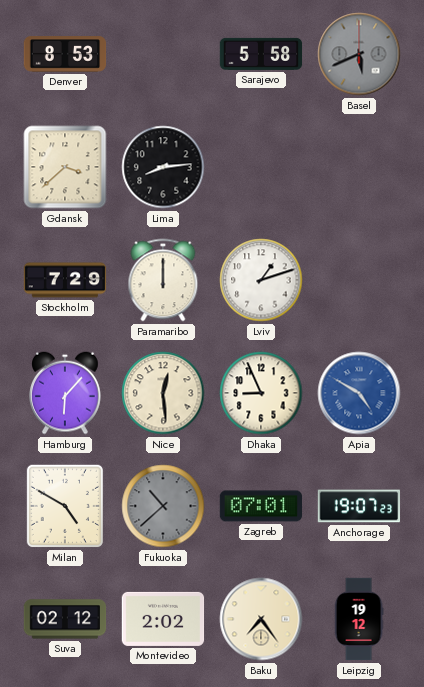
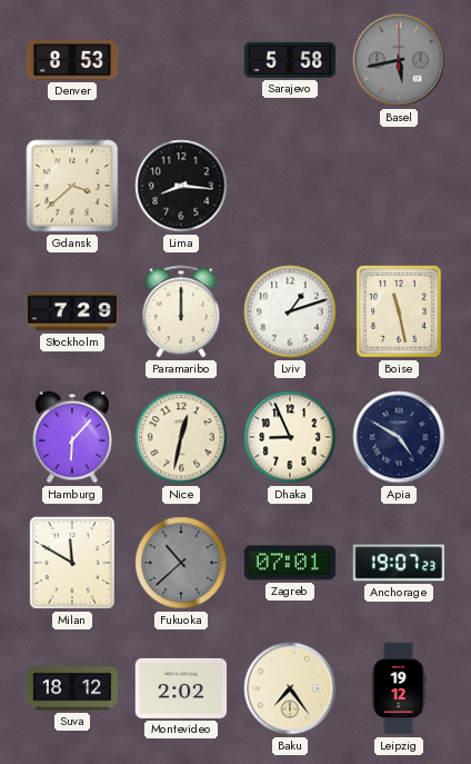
Basel: 5:41 -> 5:43
Lima: 8:14 -> 8:16
Boise: none -> 11:28
Nice: 12:29 -> 12:32
Apia dial: blue -> navy
Milan: 4:50 -> 11:50
Suva: 02:12 -> 18:12
